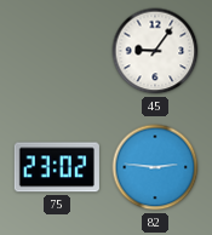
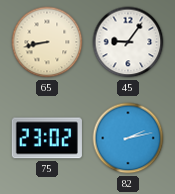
65: none -> 8:43
82: 2:46 -> 2:13
